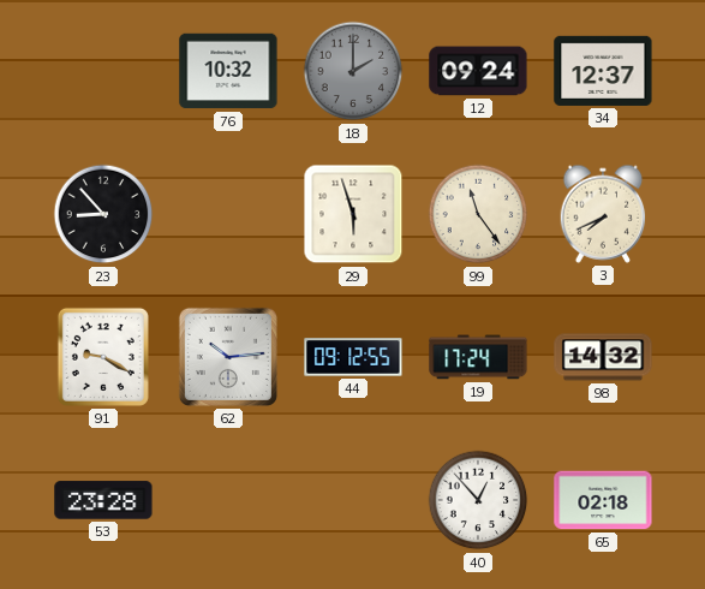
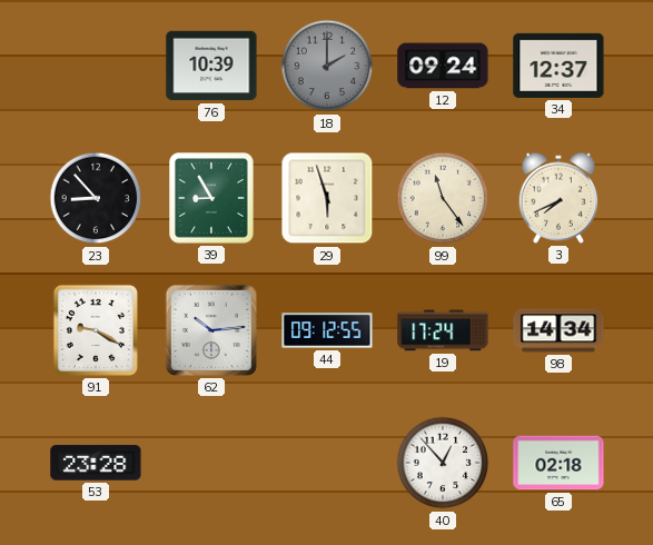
76: 10:32 -> 10:39
39: none -> 8:55
98: 14:32 -> 14:34
